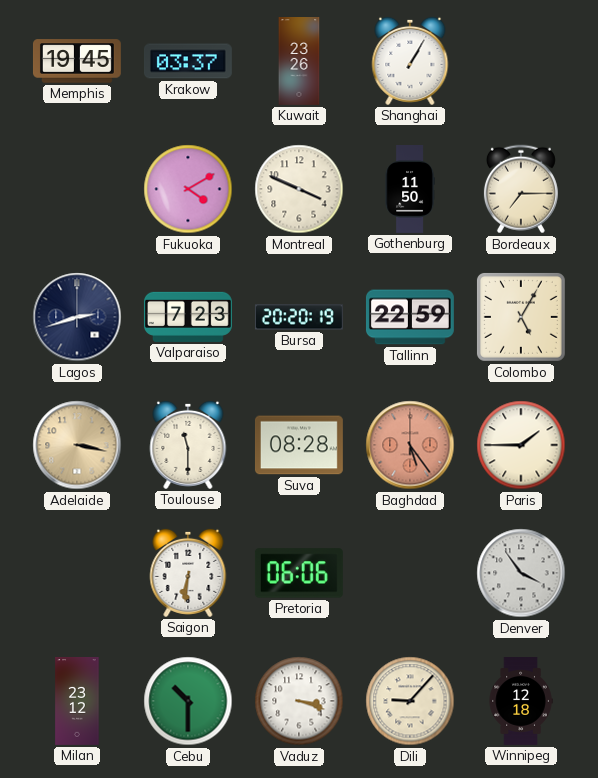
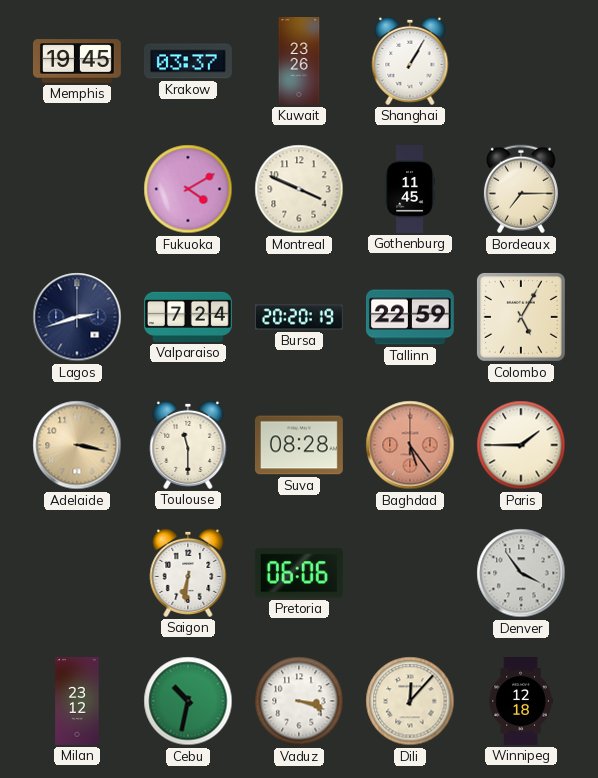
Gothenburg: 11:50 -> 11:45
Valparaiso: 7:23 -> 7:24
Cebu: 10:30 -> 10:32
Dili: 9:07 -> 12:07
